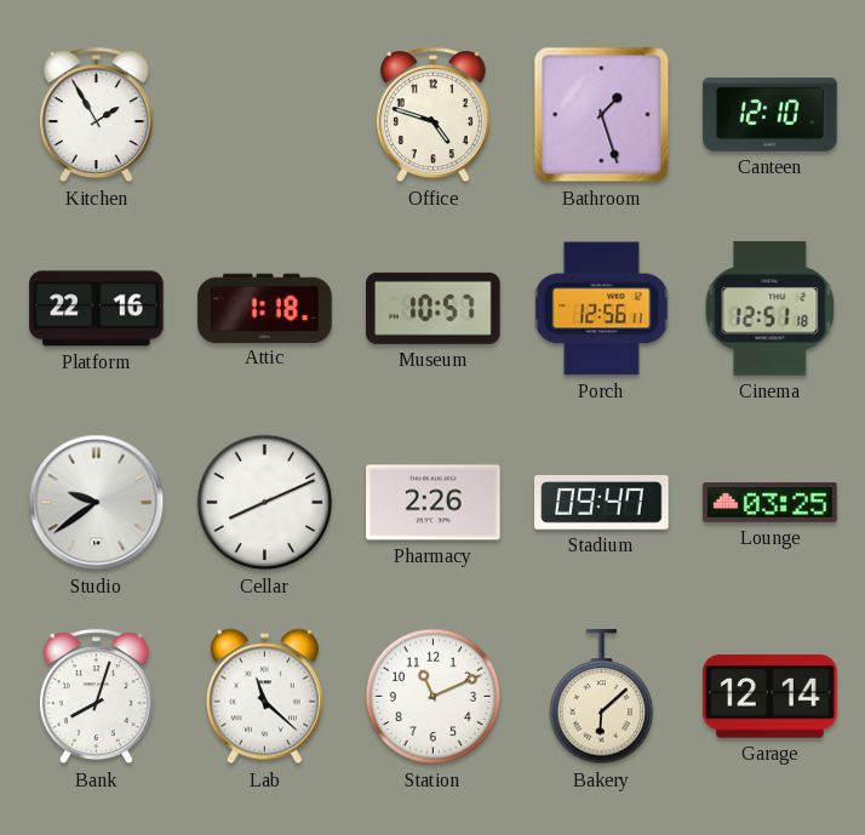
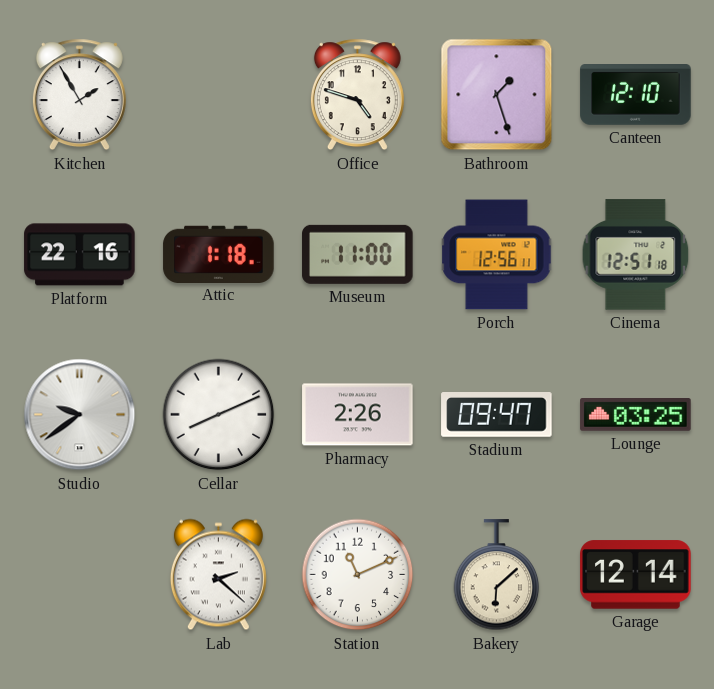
Museum: 10:57 -> 11:00
Bank: 8:03 -> none
Lab: 11:22 -> 2:22
